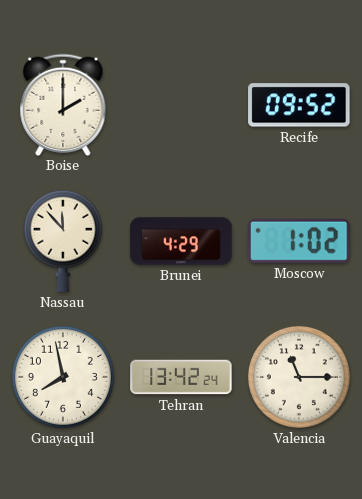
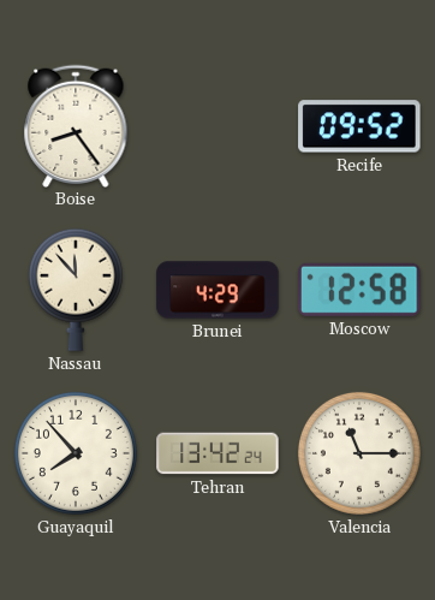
Boise: 2:00 -> 8:24
Moscow: 1:02 -> 12:58
Guayaquil: 7:58 -> 7:53
